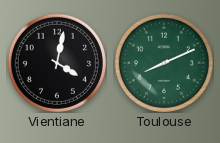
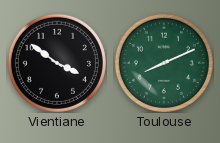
Vientiane: 4:02 -> 3:51
